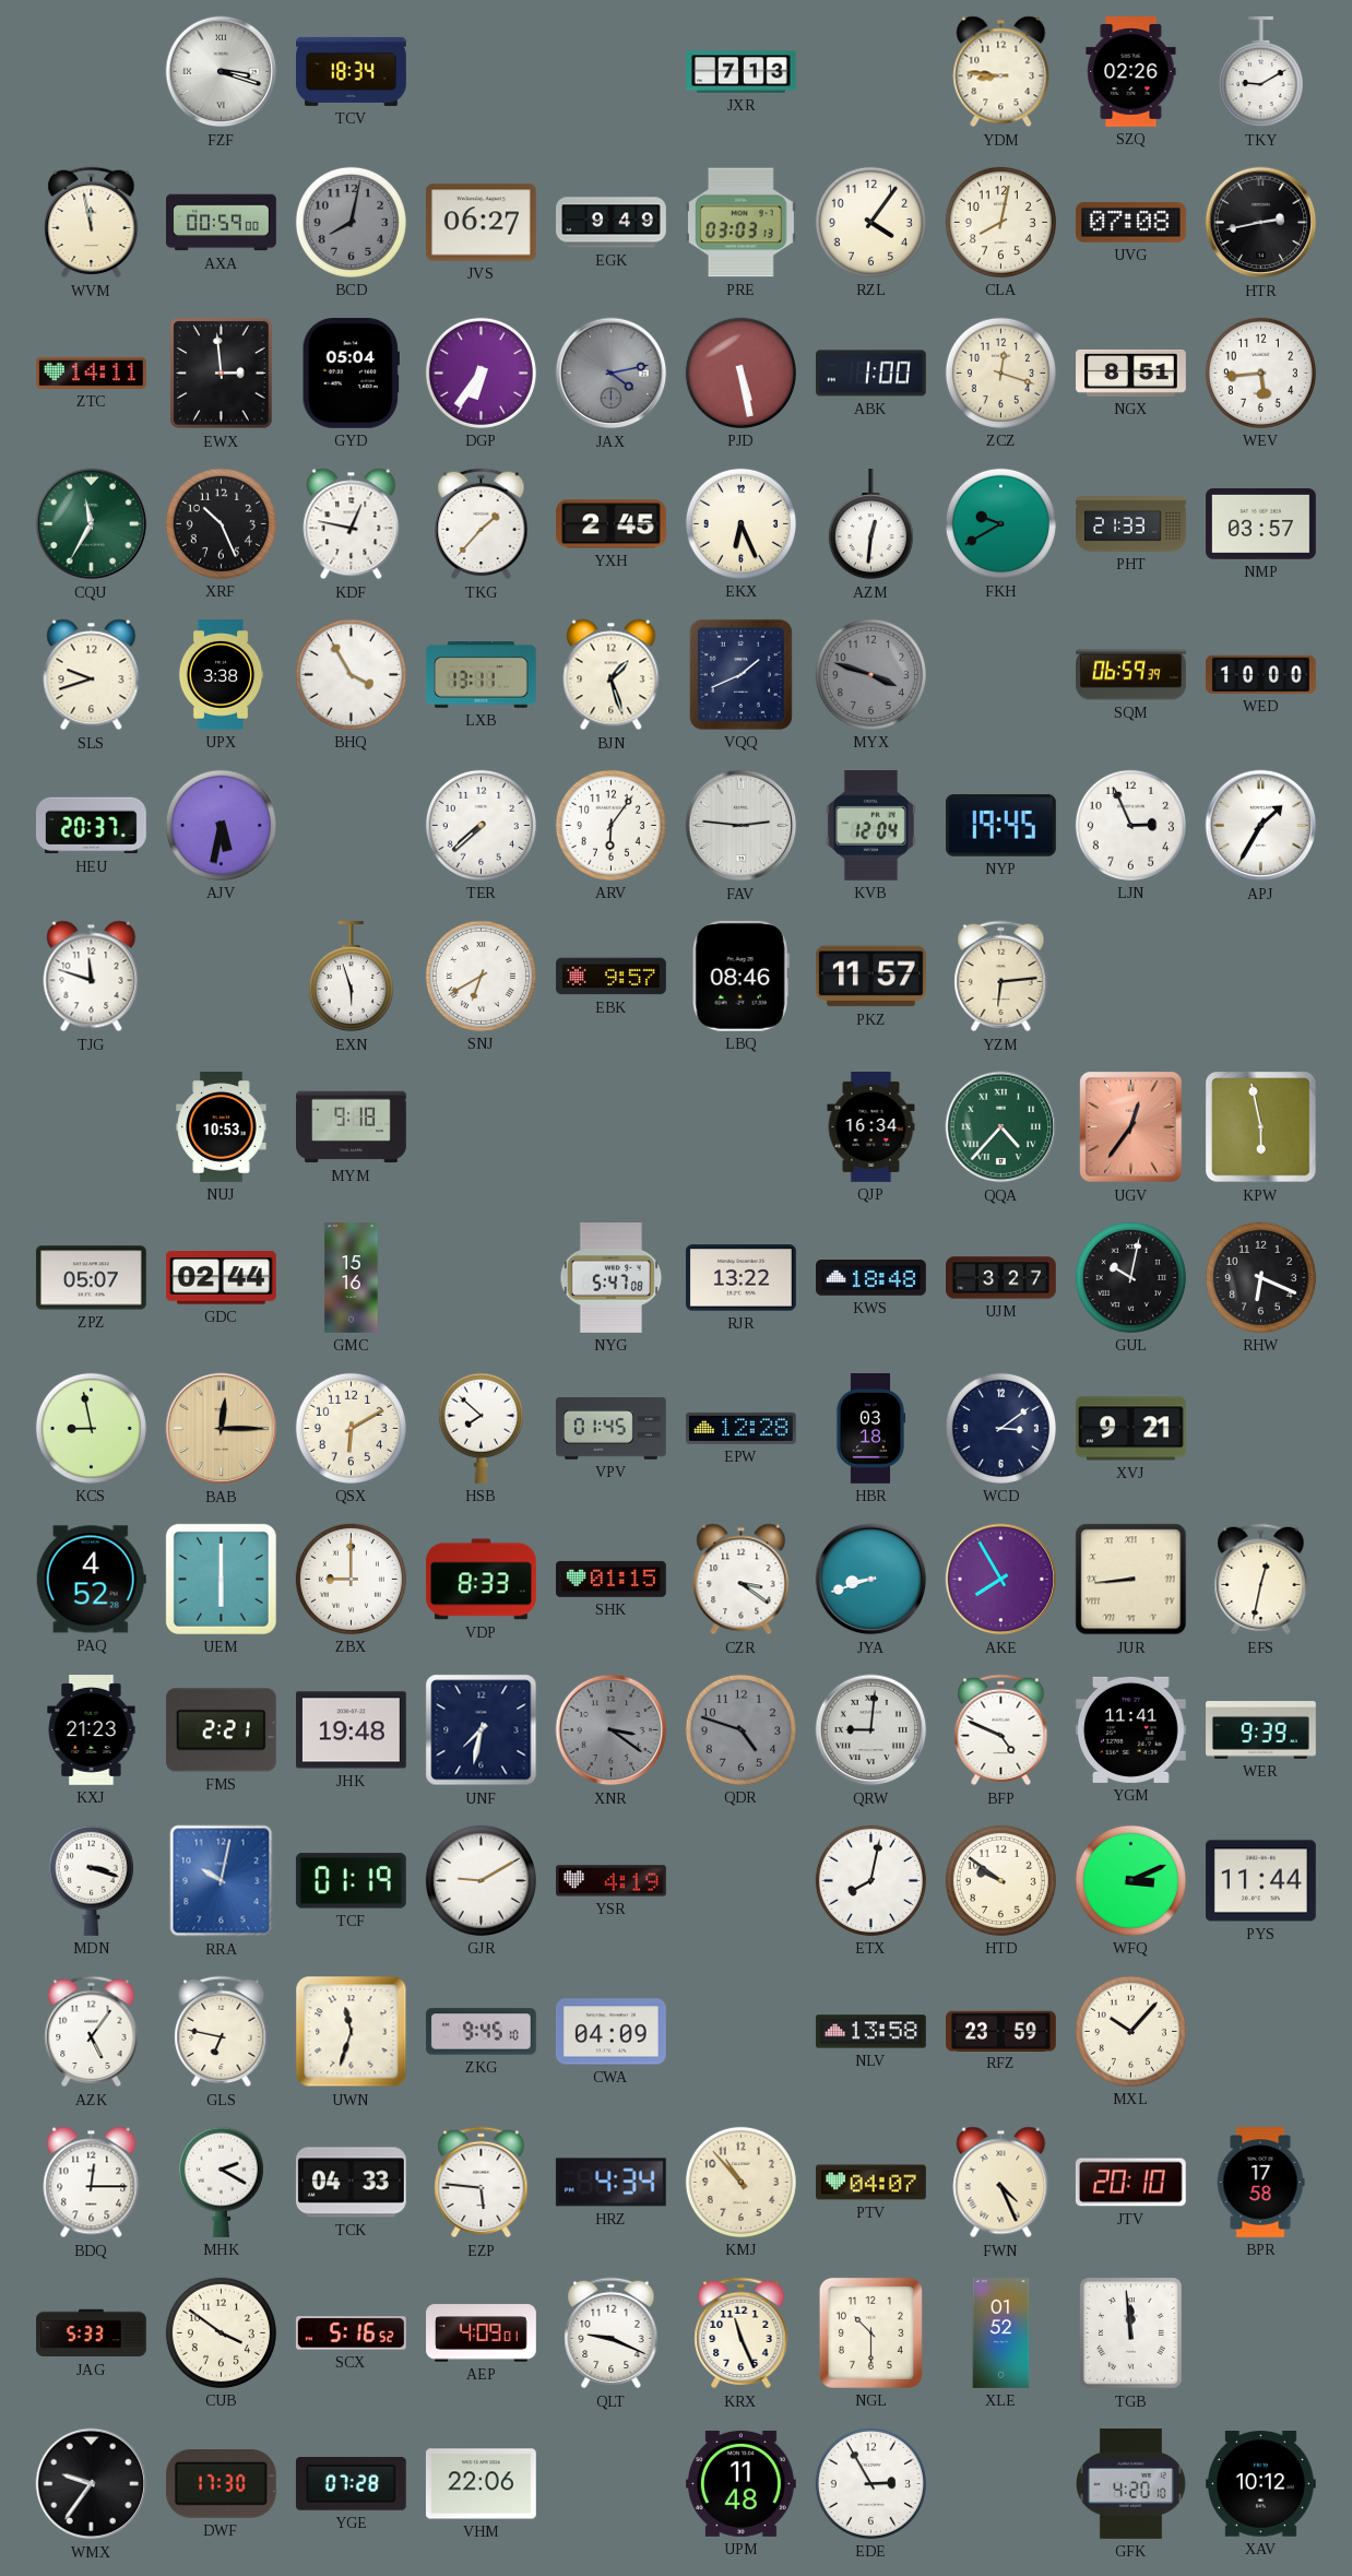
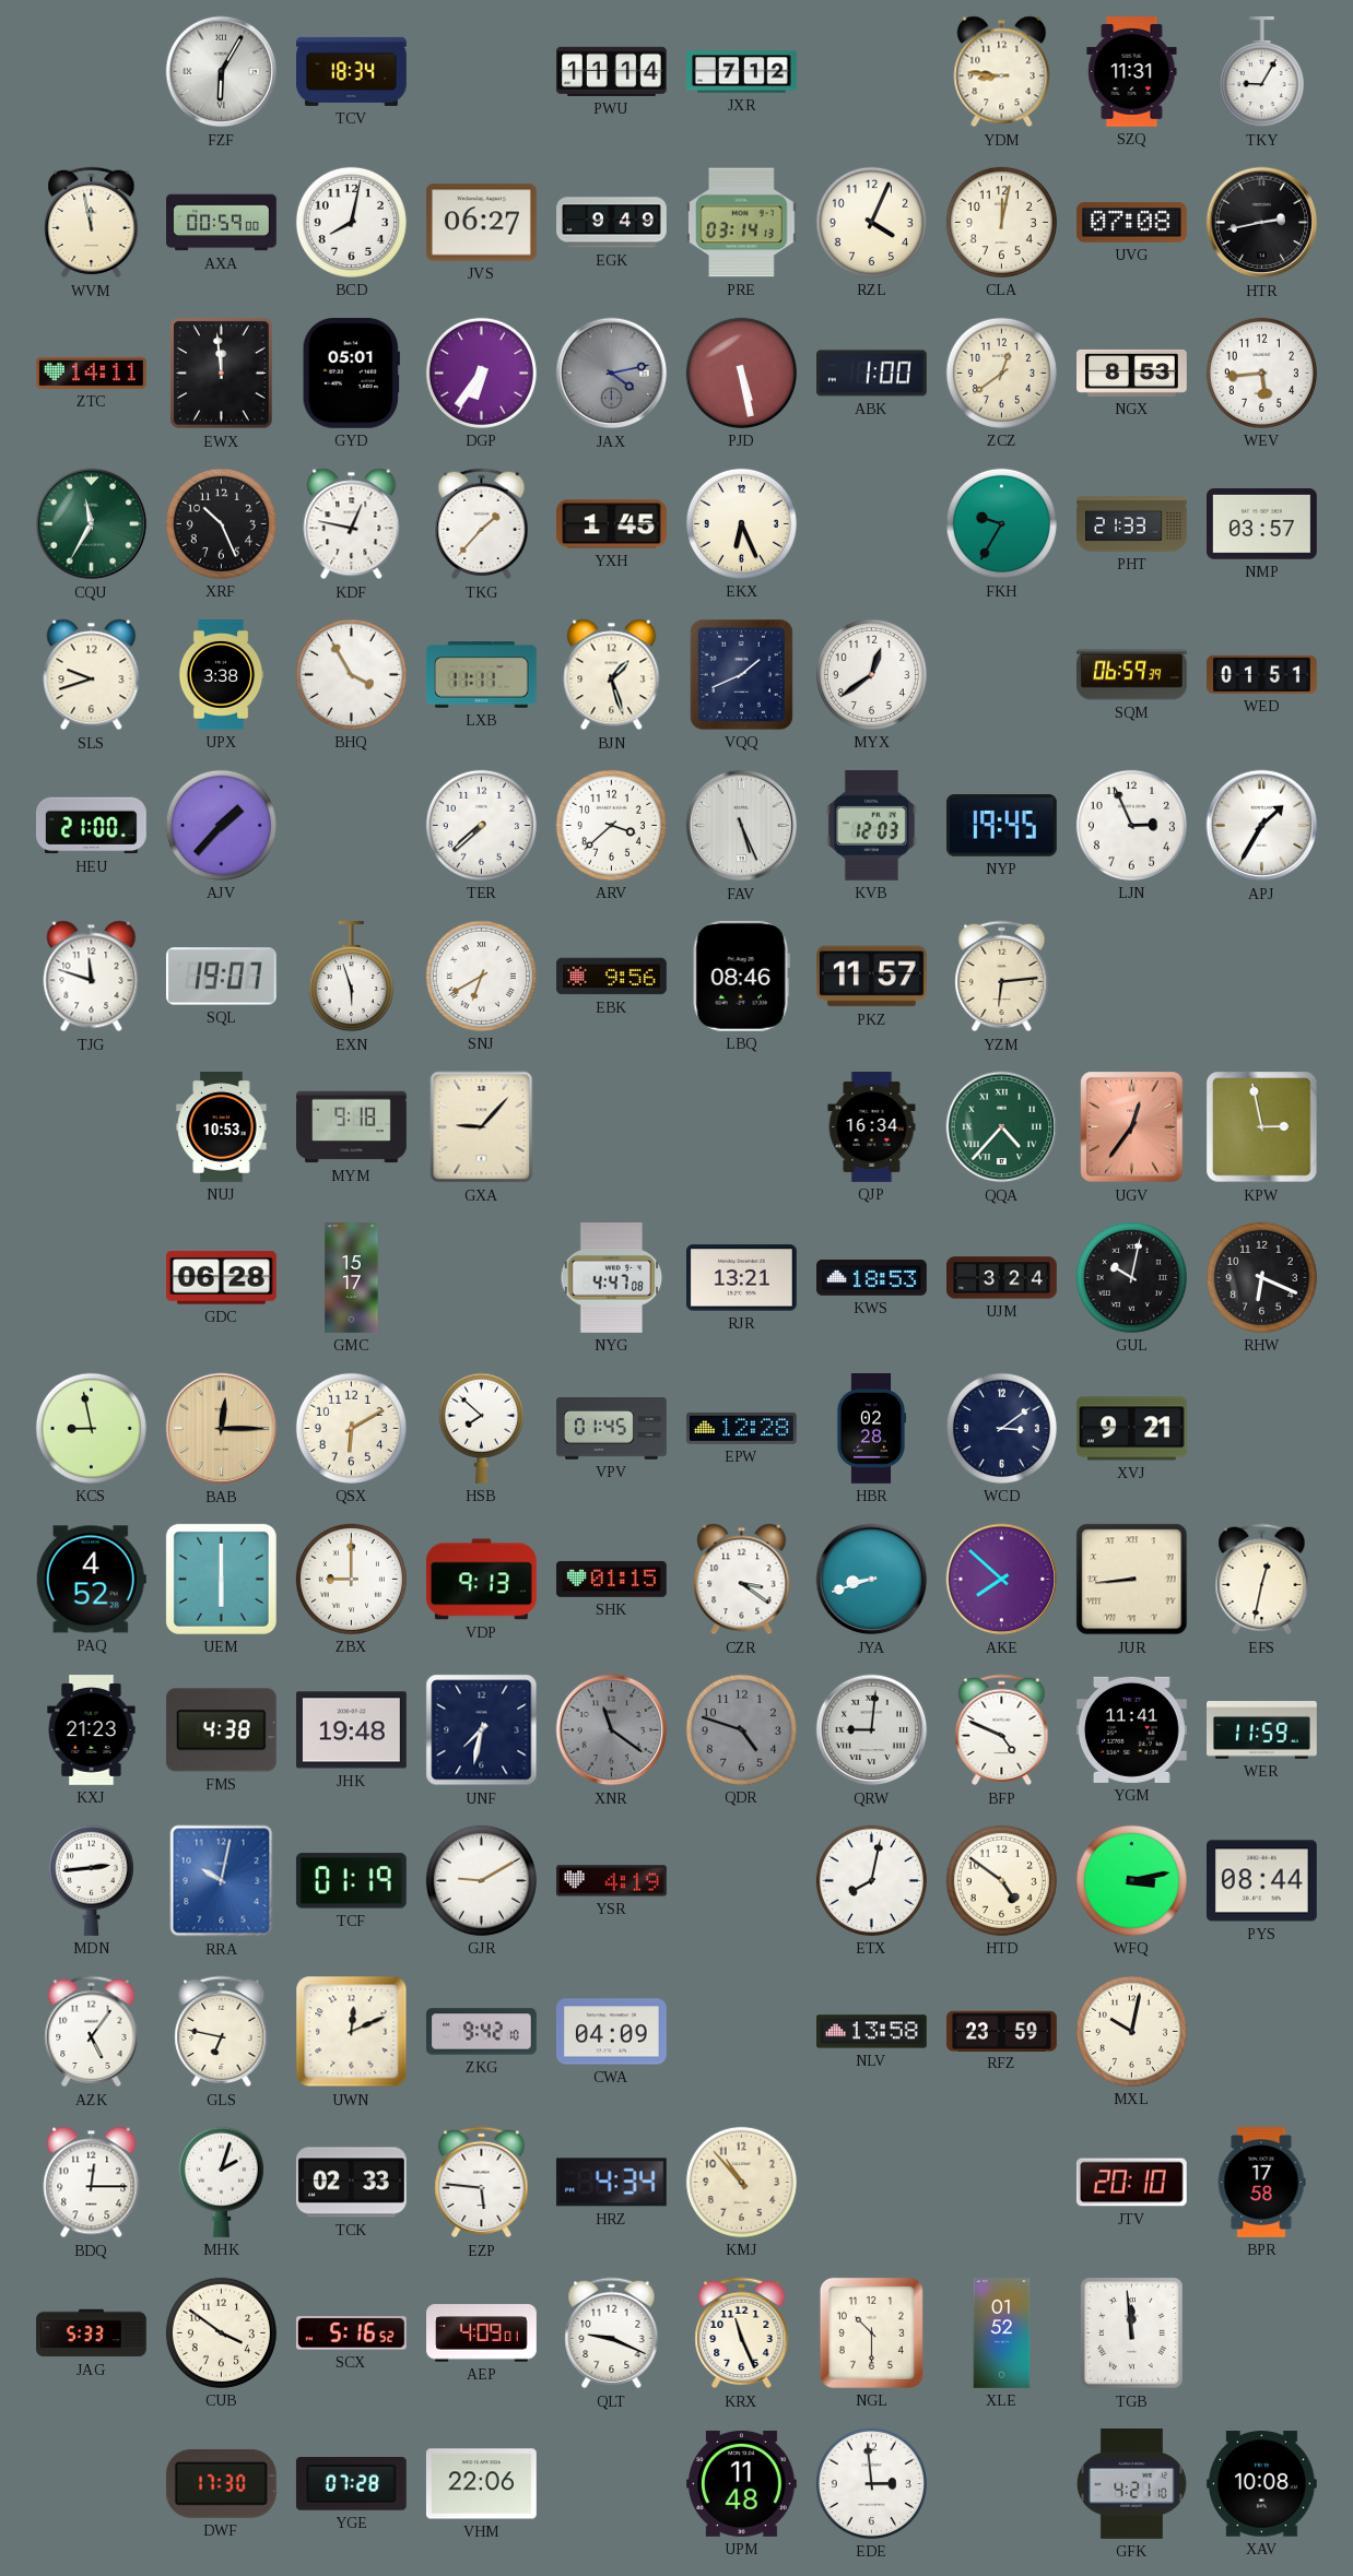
FZF: 3:18 -> 6:05
PWU: none -> 11:14
JXR: 7:13 -> 7:12
SZQ: 02:26 -> 11:31
TKY: 9:10 -> 9:05
BCD dial: grey -> white
PRE: 03:03 -> 03:14
RZL: 4:06 -> 4:04
CLA: 8:02 -> 12:02
EWX: 2:59 -> 11:59
GYD: 05:04 -> 05:01
ZCZ: 12:18 -> 12:39
NGX: 8:51 -> 8:53
YXH: 2:45 -> 1:45
AZM: 12:31 -> none
FKH: 9:40 -> 9:35
LXB: 13:11 -> 11:11
MYX: 3:48 -> 12:39
MYX dial: grey -> white
WED: 10:00 -> 01:51
HEU: 20:37 -> 21:00
AJV: 5:32 -> 1:37
ARV: 6:06 -> 3:38
FAV: 2:46 -> 5:26
KVB: 12:04 -> 12:03
SQL: none -> 19:07
EBK: 9:57 -> 9:56
GXA: none -> 9:07
KPW: 5:58 -> 2:58
ZPZ: 05:07 -> none
GDC: 02:44 -> 06:28
GMC: 15:16 -> 15:17
NYG: 5:47 -> 4:47
RJR: 13:22 -> 13:21
KWS: 18:48 -> 18:53
UJM: 3:27 -> 3:24
HBR: 03:18 -> 02:28
VDP: 8:33 -> 9:13
AKE: 7:55 -> 7:52
FMS: 2:21 -> 4:38
XNR: 3:21 -> 11:21
WER: 9:39 -> 11:59
MDN: 3:18 -> 2:44
HTD: 9:51 -> 4:51
WFQ: 3:11 -> 3:13
PYS: 11:44 -> 08:44
UWN: 11:33 -> 12:11
ZKG: 9:45 -> 9:42
MXL: 10:07 -> 10:02
MHK: 2:20 -> 2:03
TCK: 04:33 -> 02:33
PTV: 04:07 -> none
FWN: 4:26 -> none
WMX: 9:36 -> none
EDE: 2:55 -> 2:59
GFK: 4:20 -> 4:21
XAV: 10:12 -> 10:08
